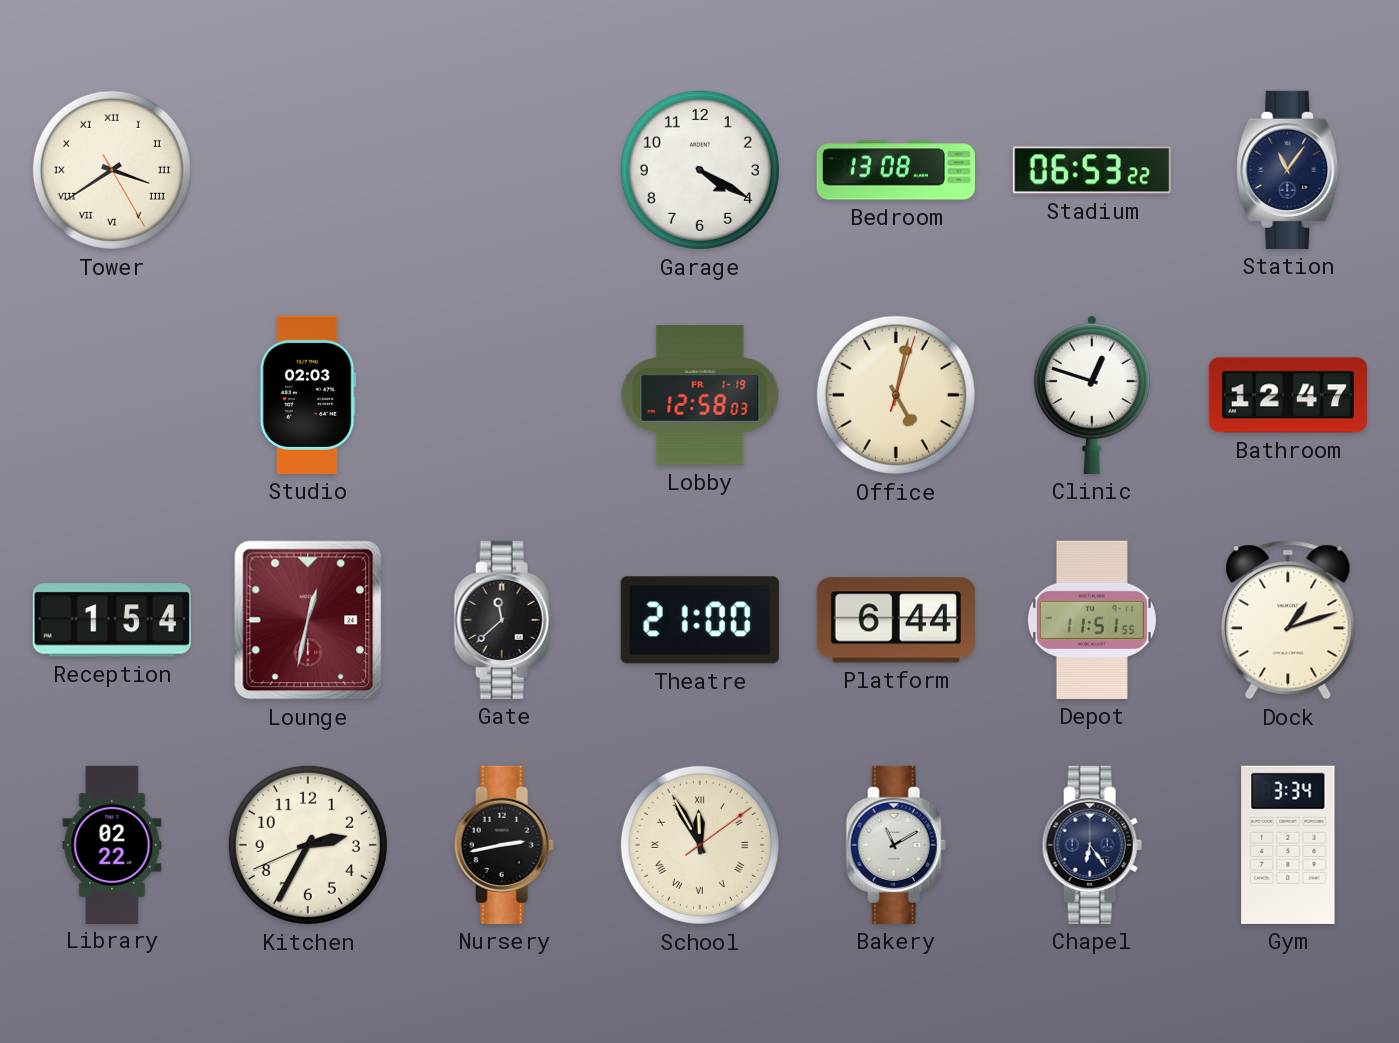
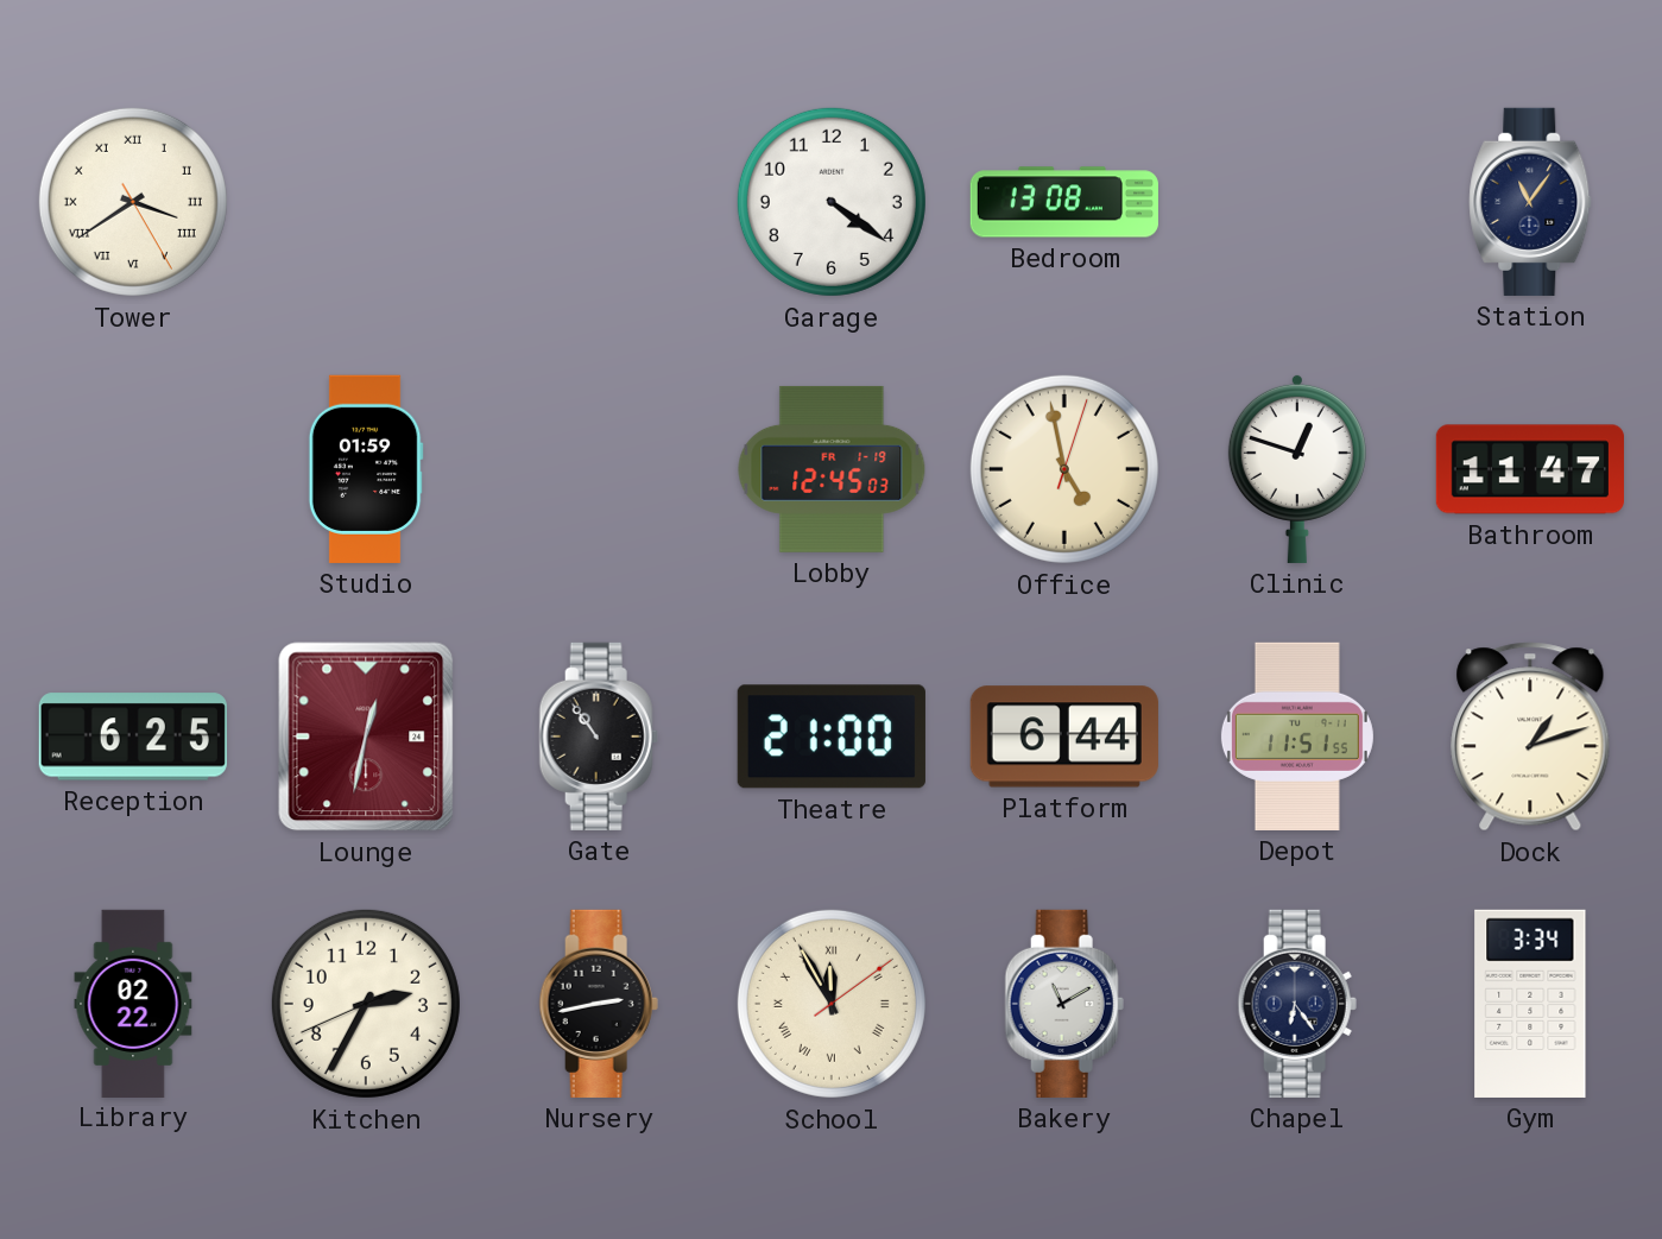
Garage: 4:20 -> 4:21
Stadium: 06:53 -> none
Studio: 02:03 -> 01:59
Lobby: 12:58 -> 12:45
Office: 5:02 -> 4:58
Bathroom: 12:47 -> 11:47
Reception: 1:54 -> 6:25
Gate: 11:38 -> 10:54
